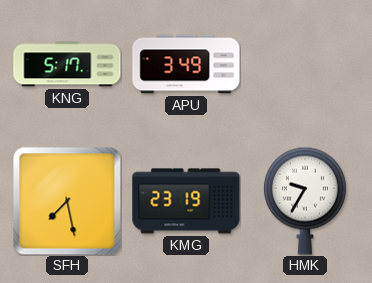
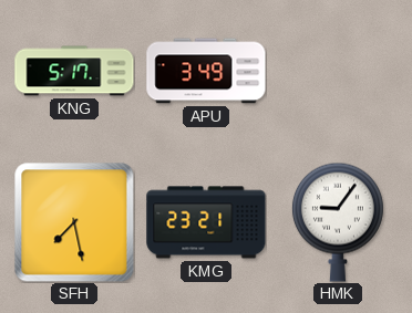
KMG: 23:19 -> 23:21
HMK: 9:35 -> 9:06
